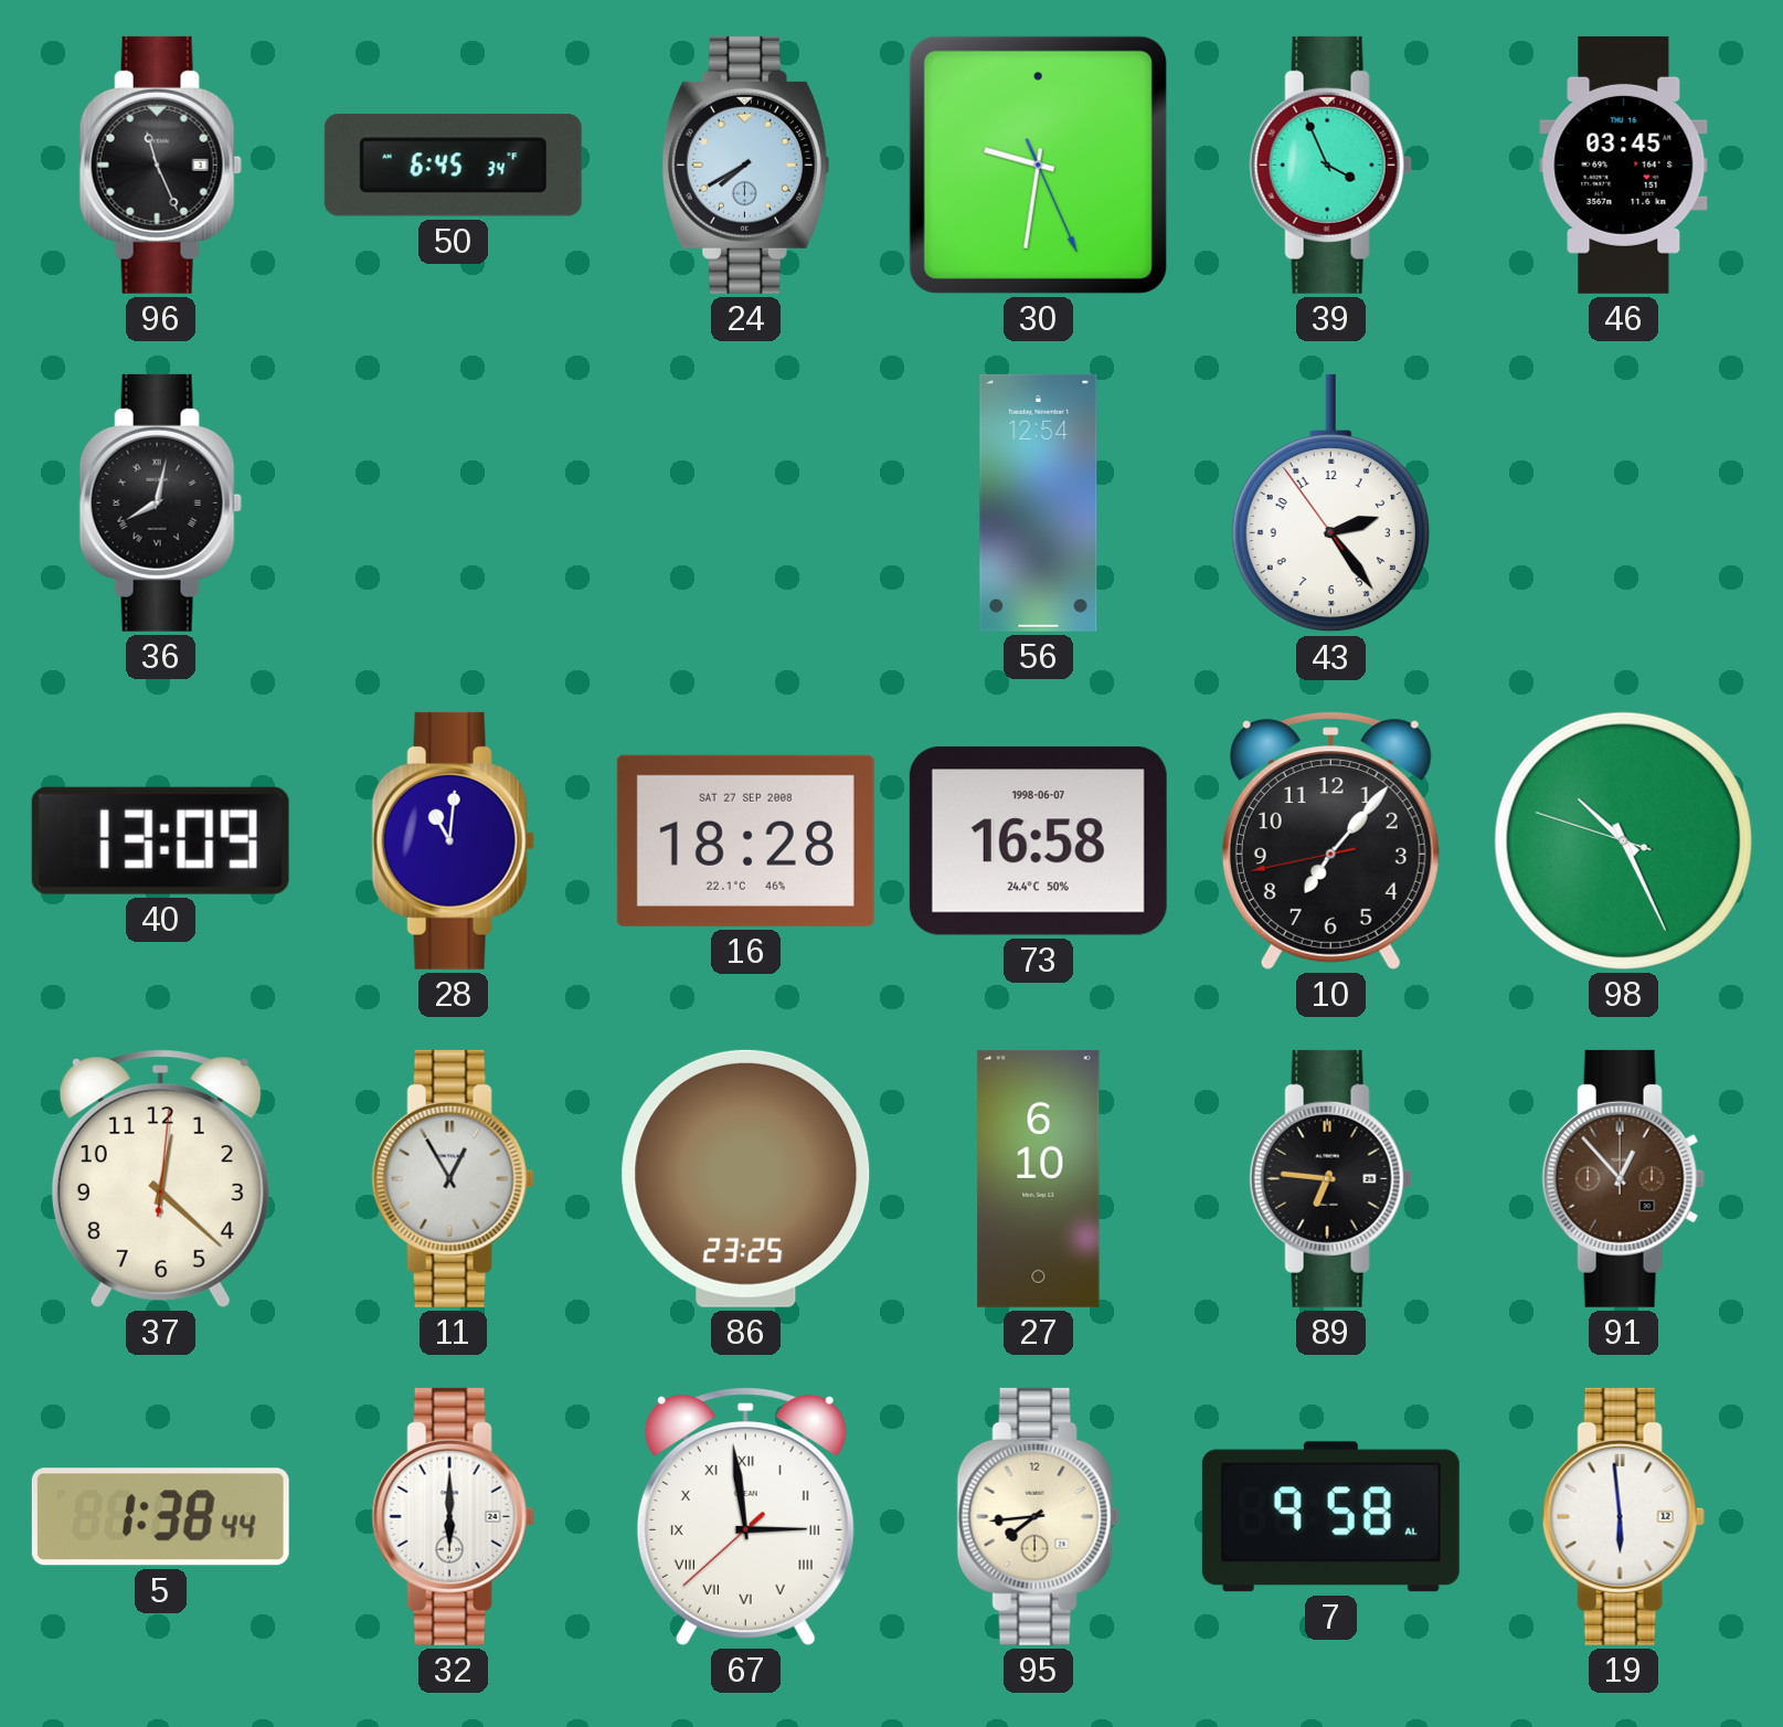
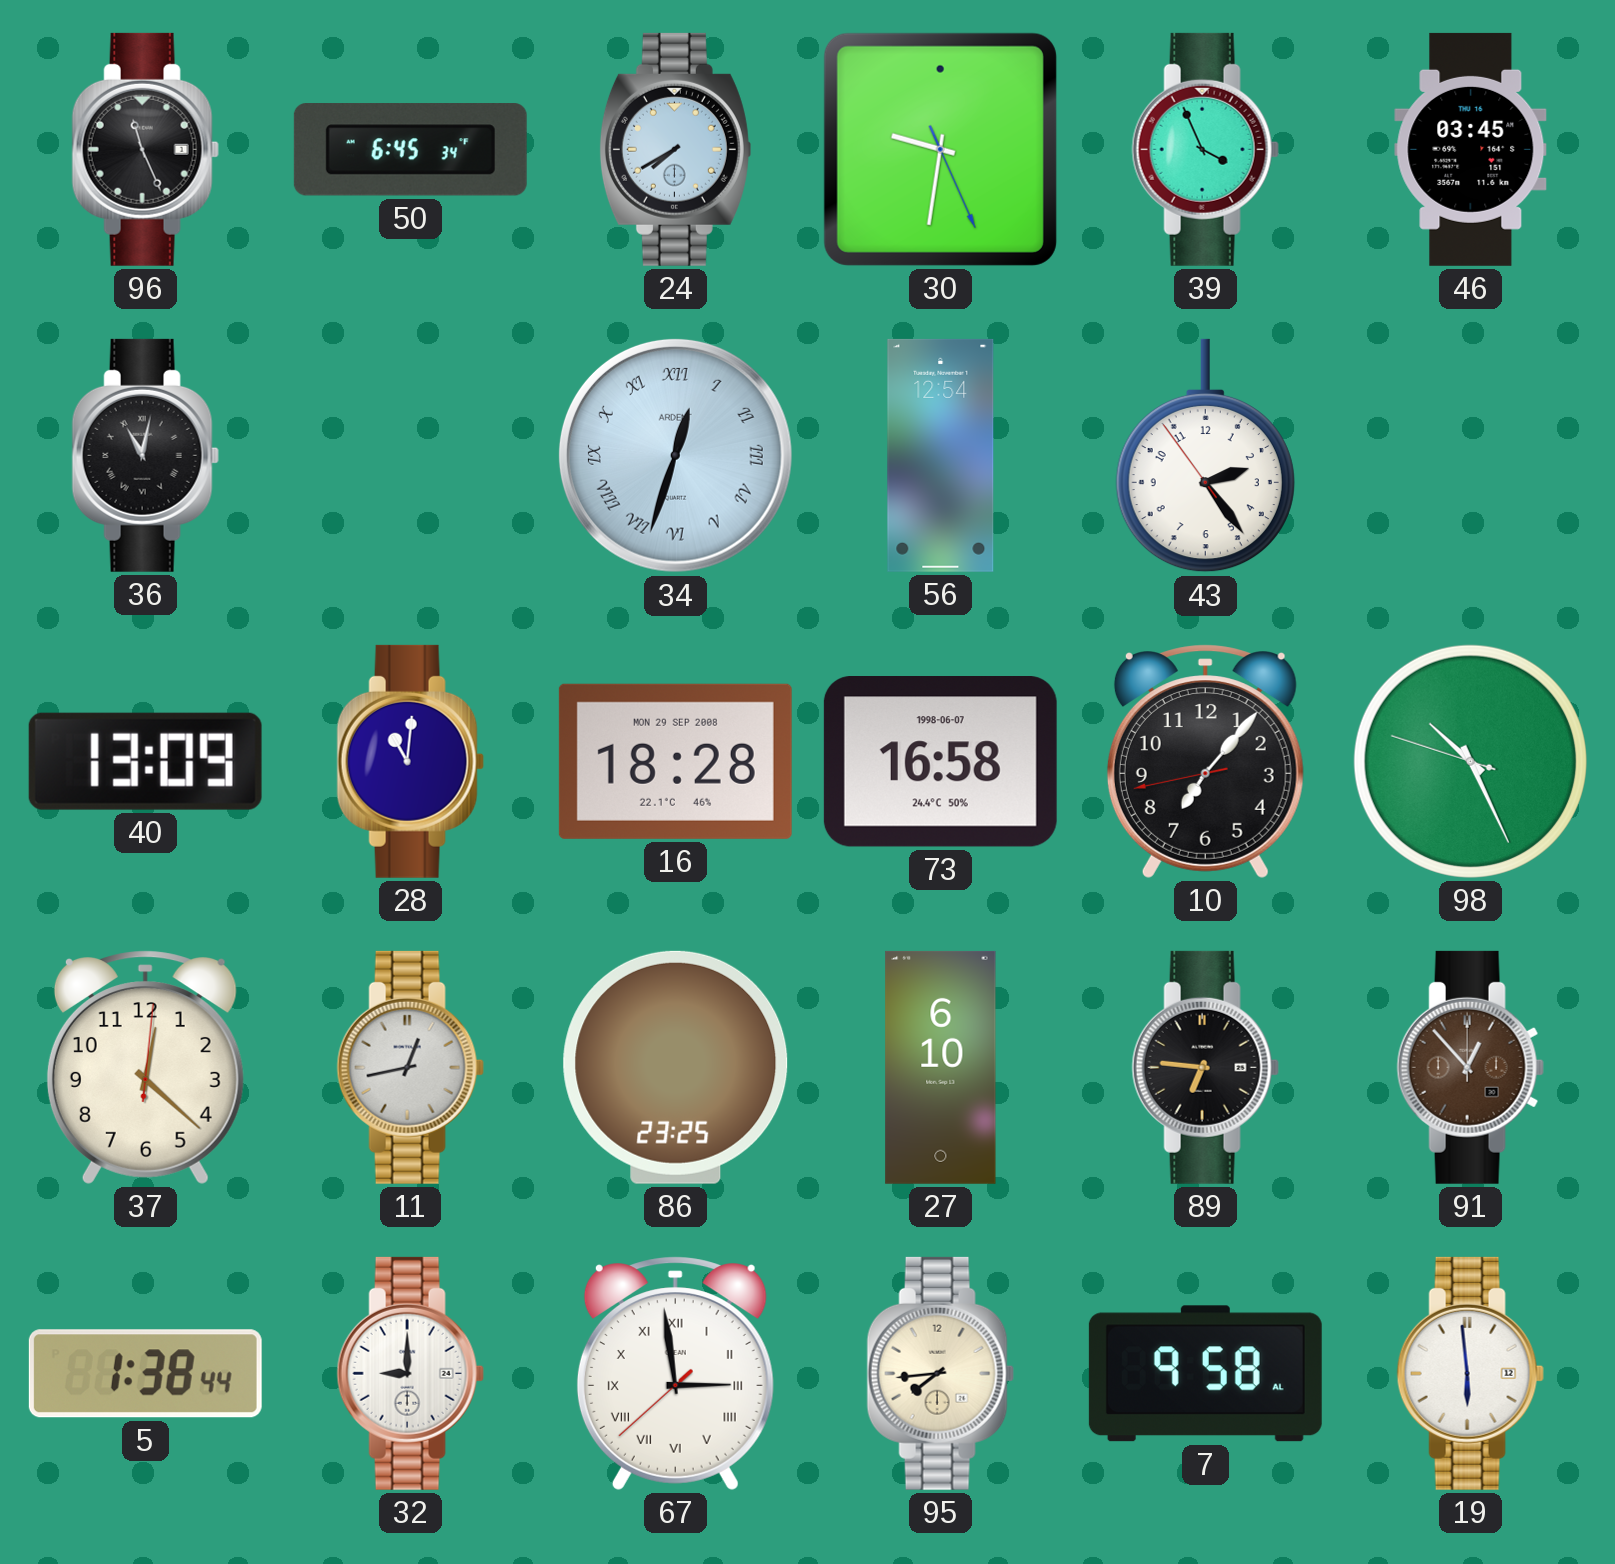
36: 8:02 -> 11:02
34: none -> 12:33
16 date: SAT 27 SEP 2008 -> MON 29 SEP 2008
11: 12:55 -> 12:43
32: 6:00 -> 9:00
